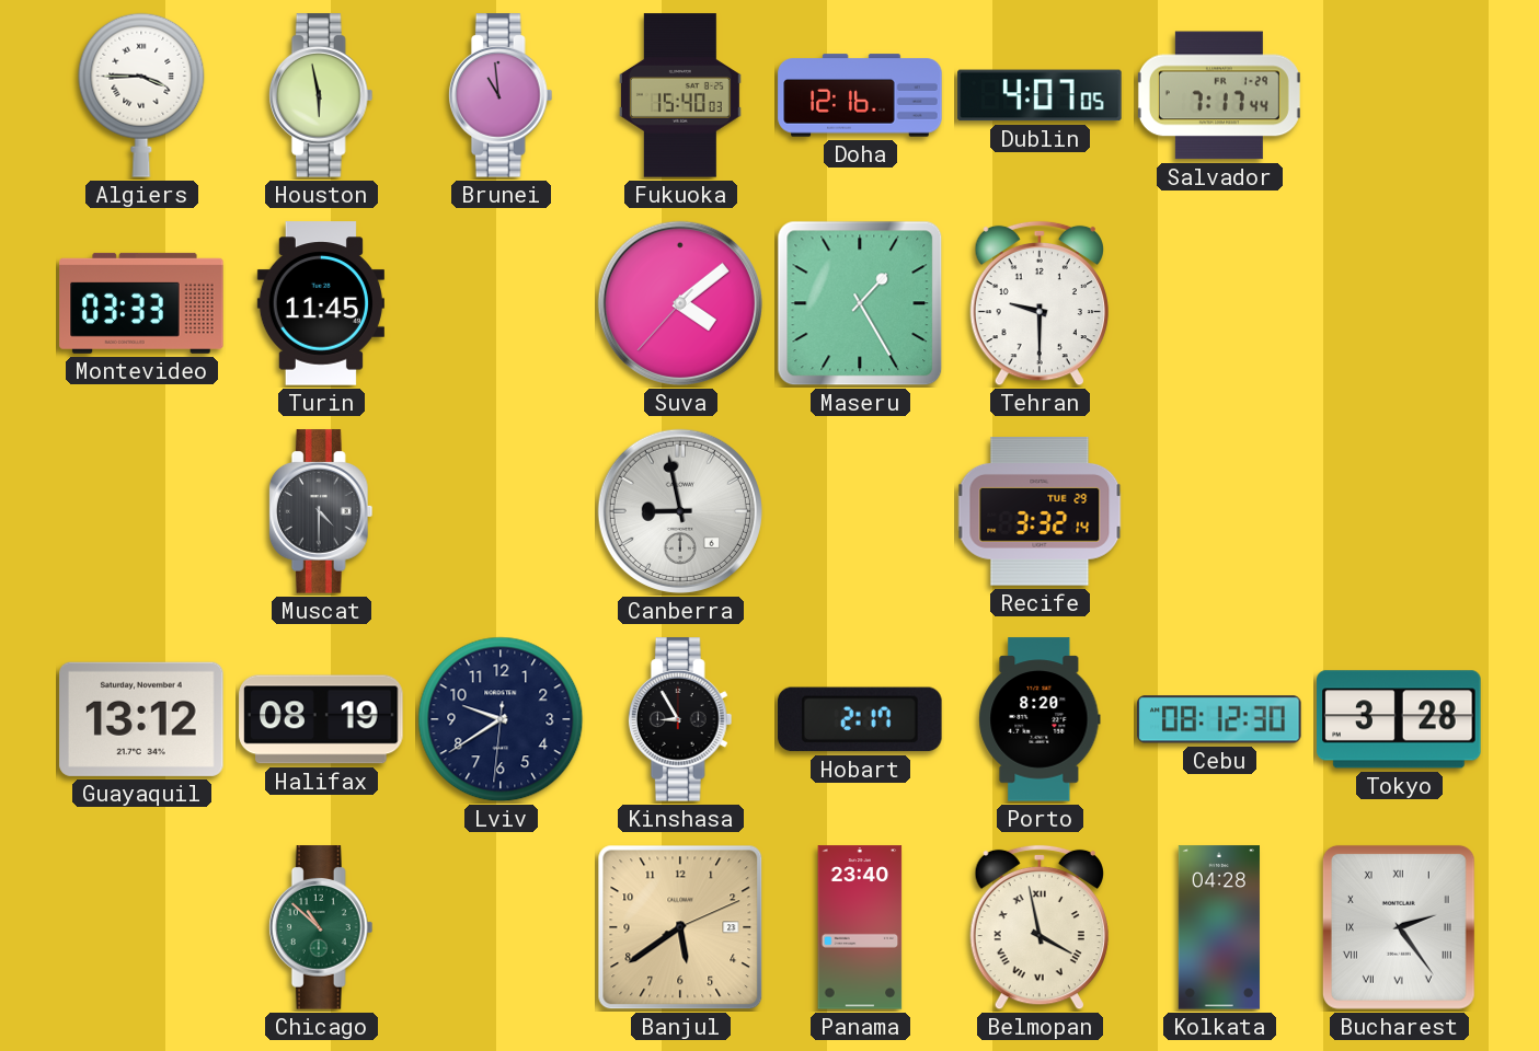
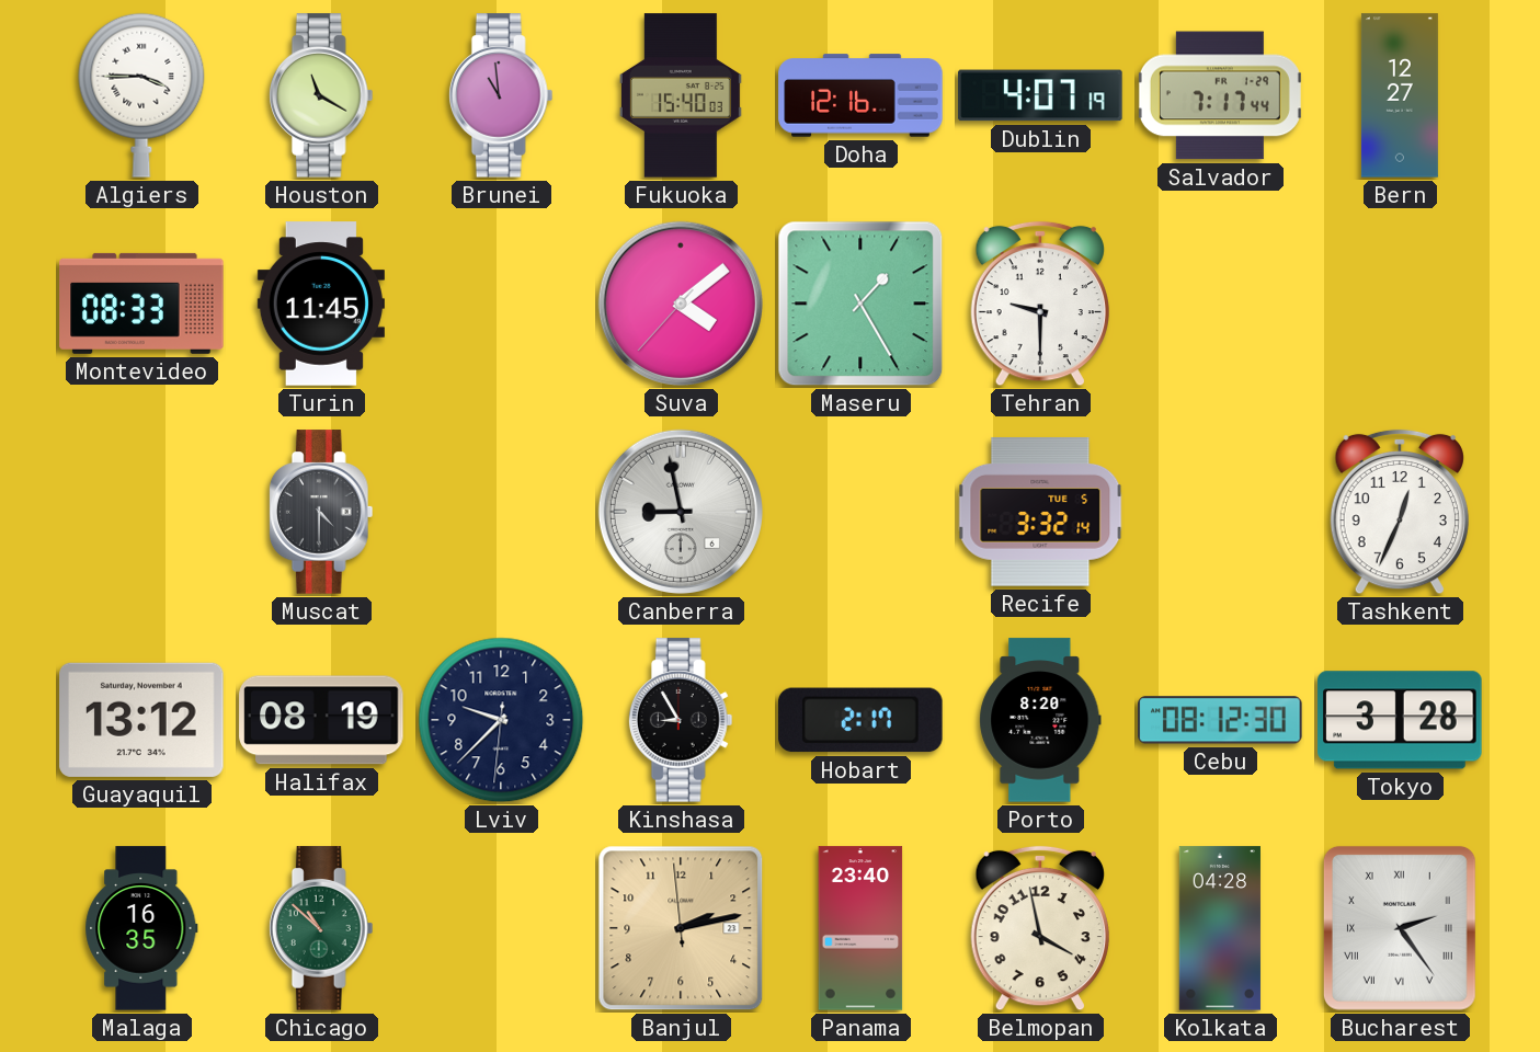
Houston: 5:58 -> 11:20
Dublin: 4:07:05 -> 4:07:19
Bern: none -> 12:27
Montevideo: 03:33 -> 08:33
Recife date: TUE 29 -> TUE 5
Tashkent: none -> 12:34
Lviv: 9:39 -> 9:37
Malaga: none -> 16:35
Banjul: 5:39 -> 2:12
Belmopan numerals: Roman -> Arabic
